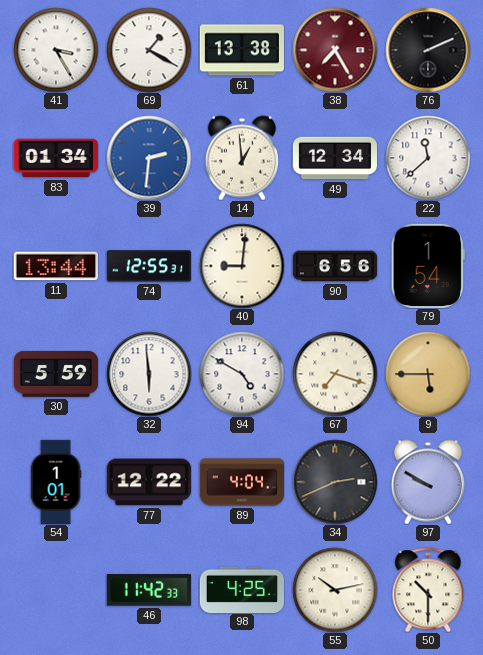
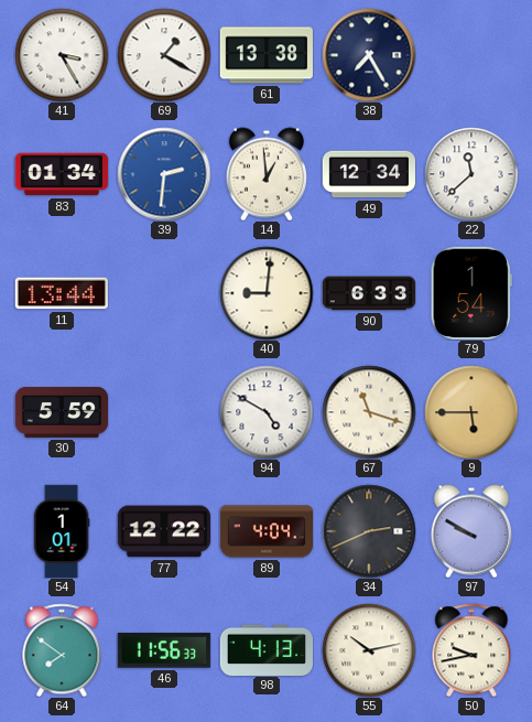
38 dial: burgundy -> navy
76: 2:11 -> none
74: 12:55 -> none
90: 6:56 -> 6:33
32: 5:59 -> none
67: 7:18 -> 11:18
64: none -> 7:51
46: 11:42 -> 11:56
98: 4:25 -> 4:13
50: 10:30 -> 9:43
